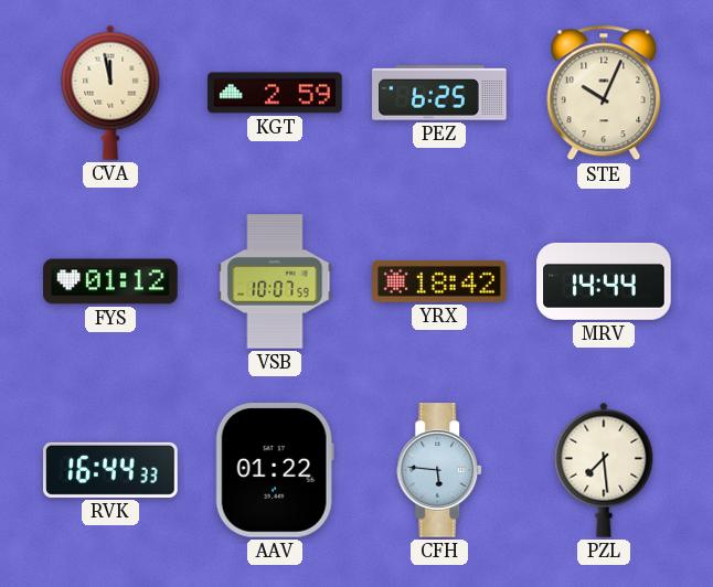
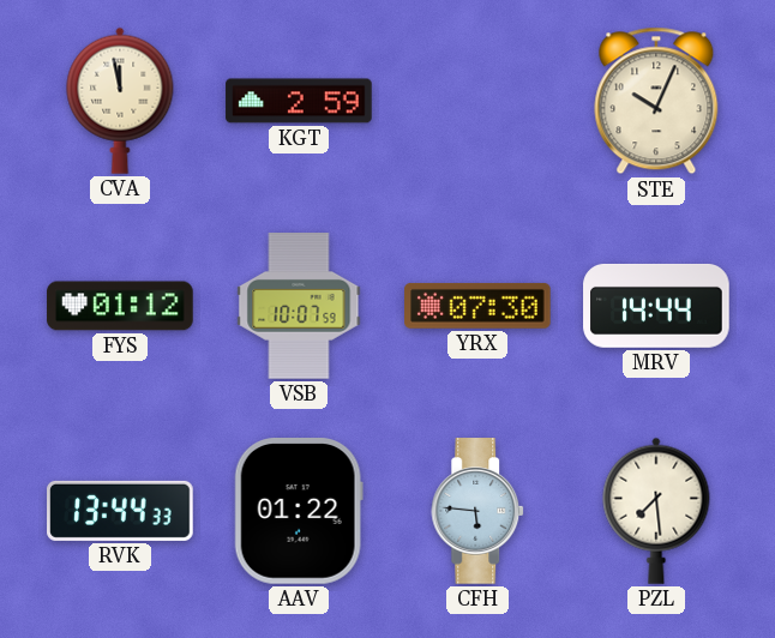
PEZ: 6:25 -> none
YRX: 18:42 -> 07:30
RVK: 16:44 -> 13:44
